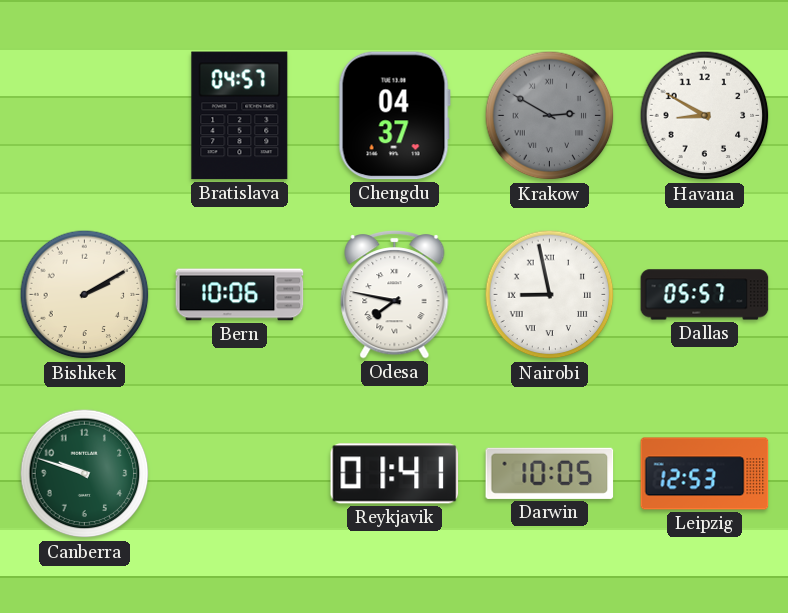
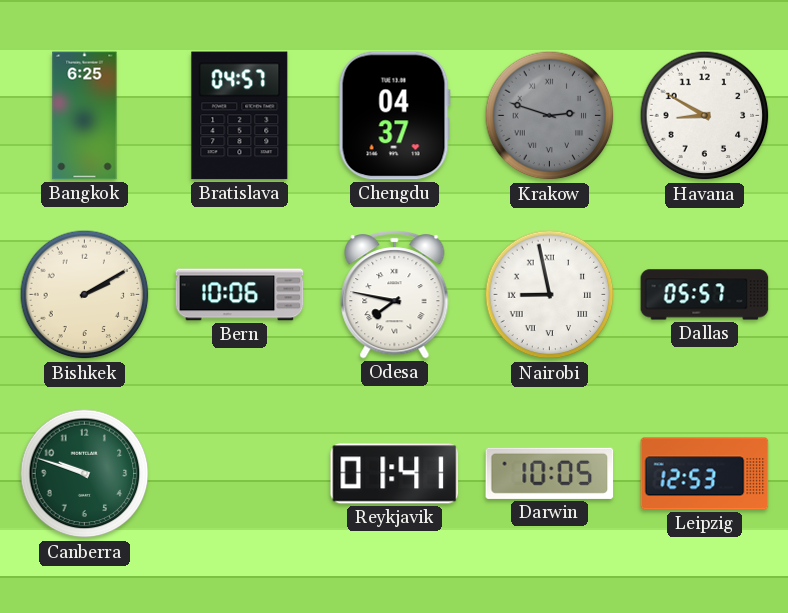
Bangkok: none -> 6:25
Krakow: 2:50 -> 2:48
